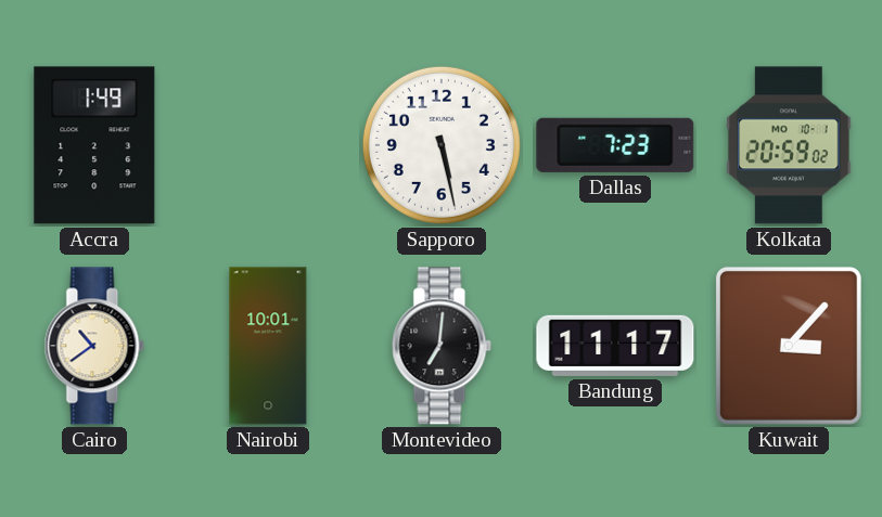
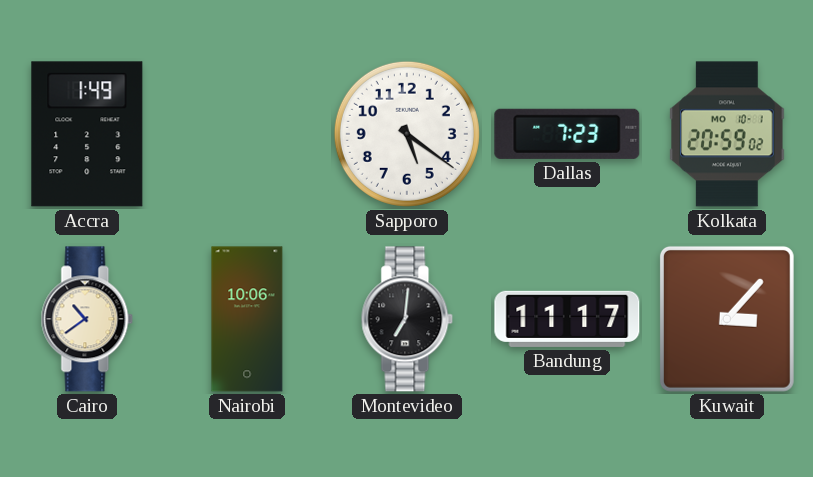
Sapporo: 5:28 -> 5:21
Nairobi: 10:01 -> 10:06
